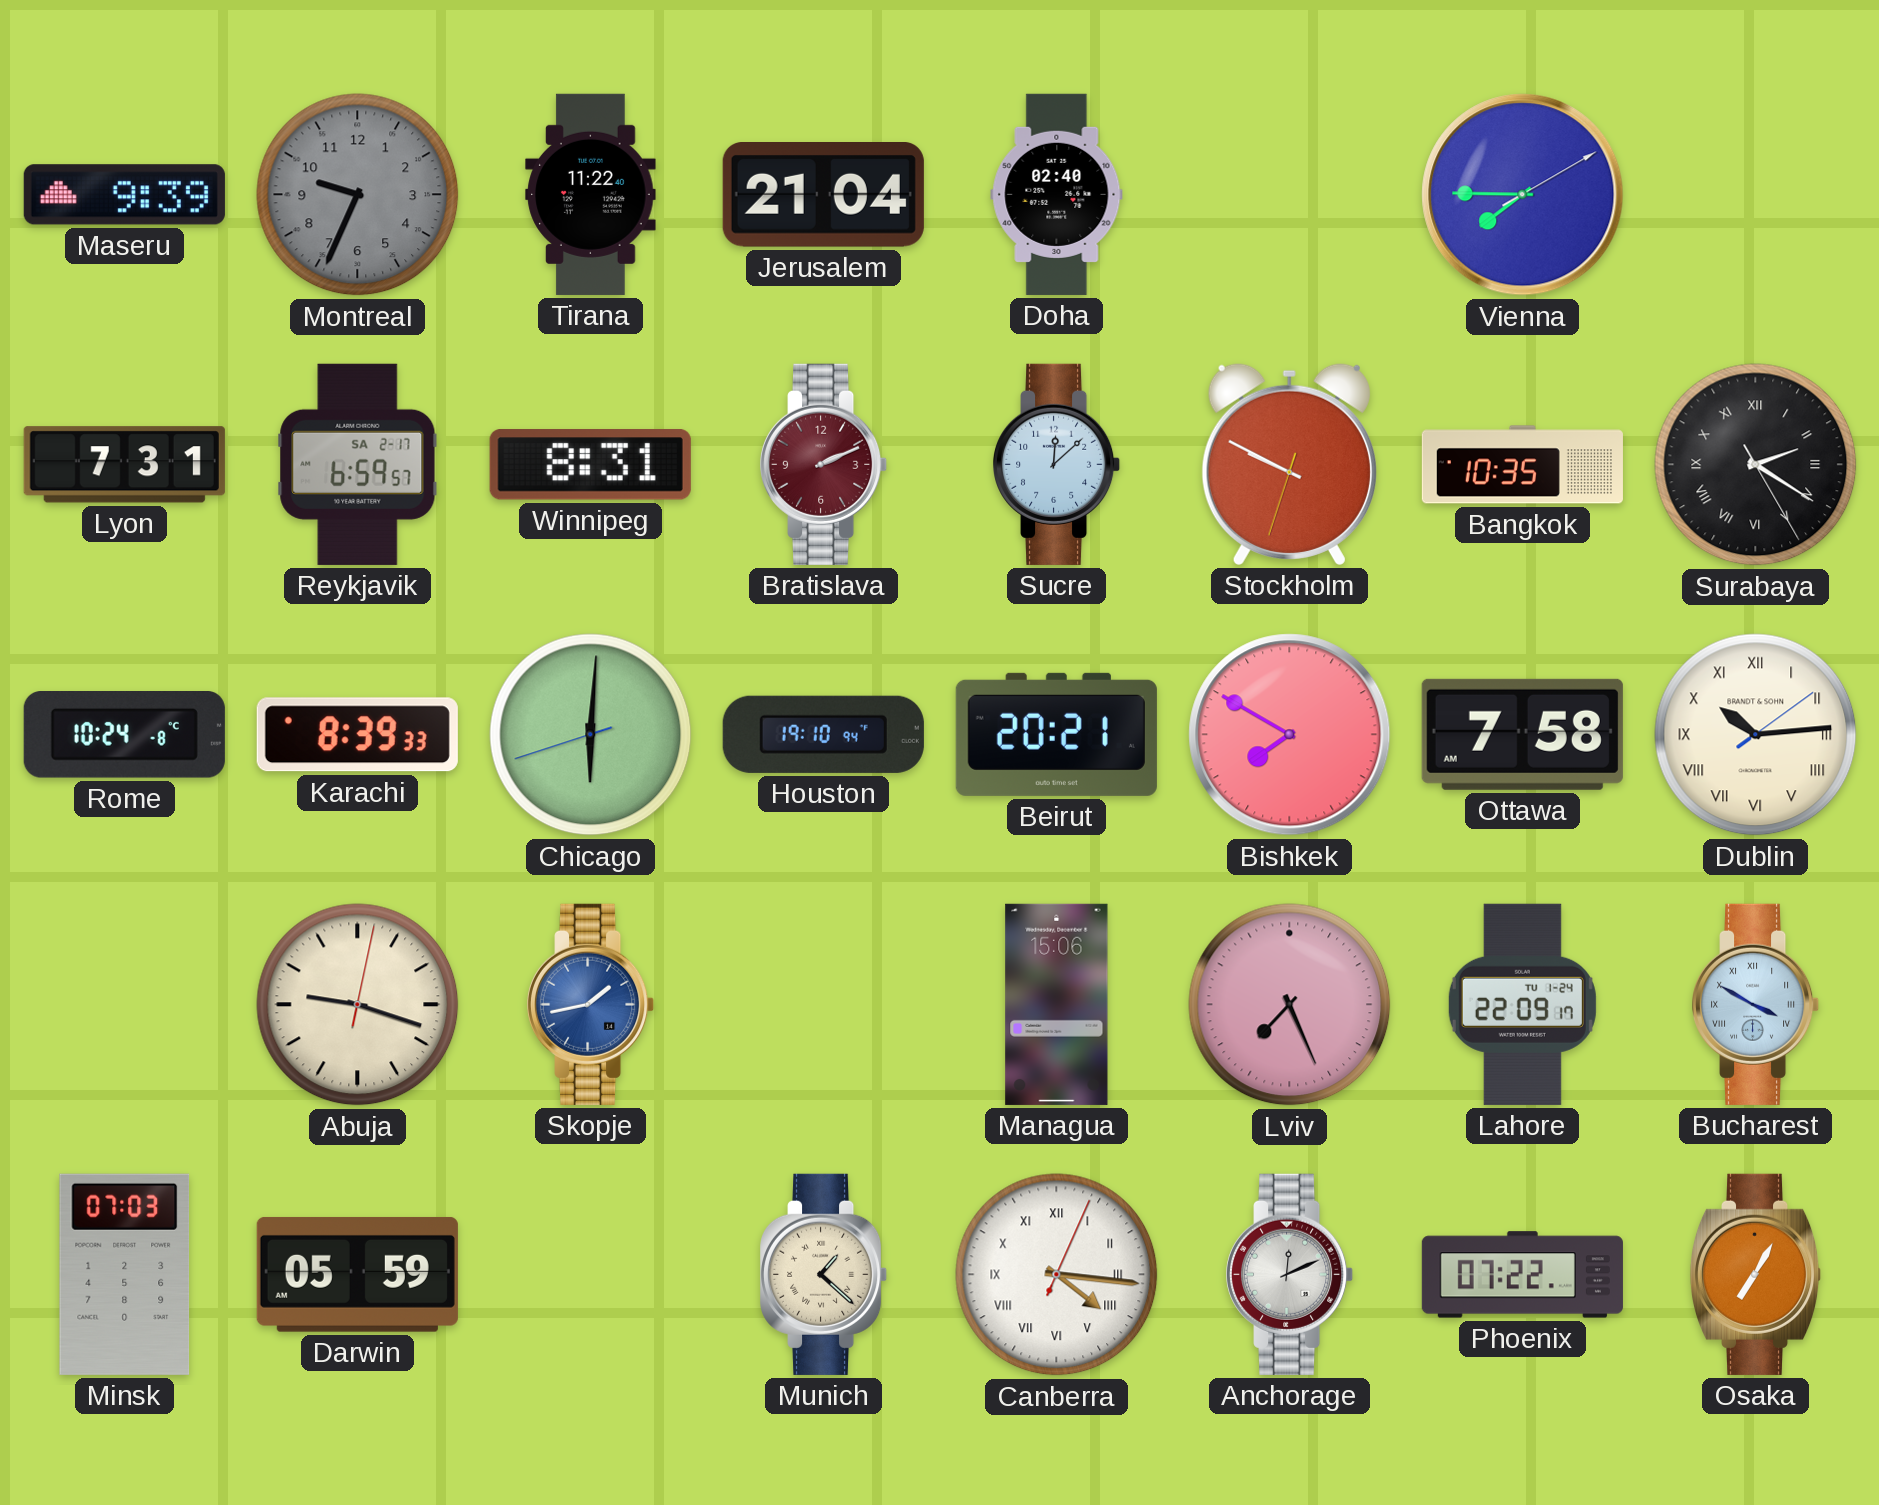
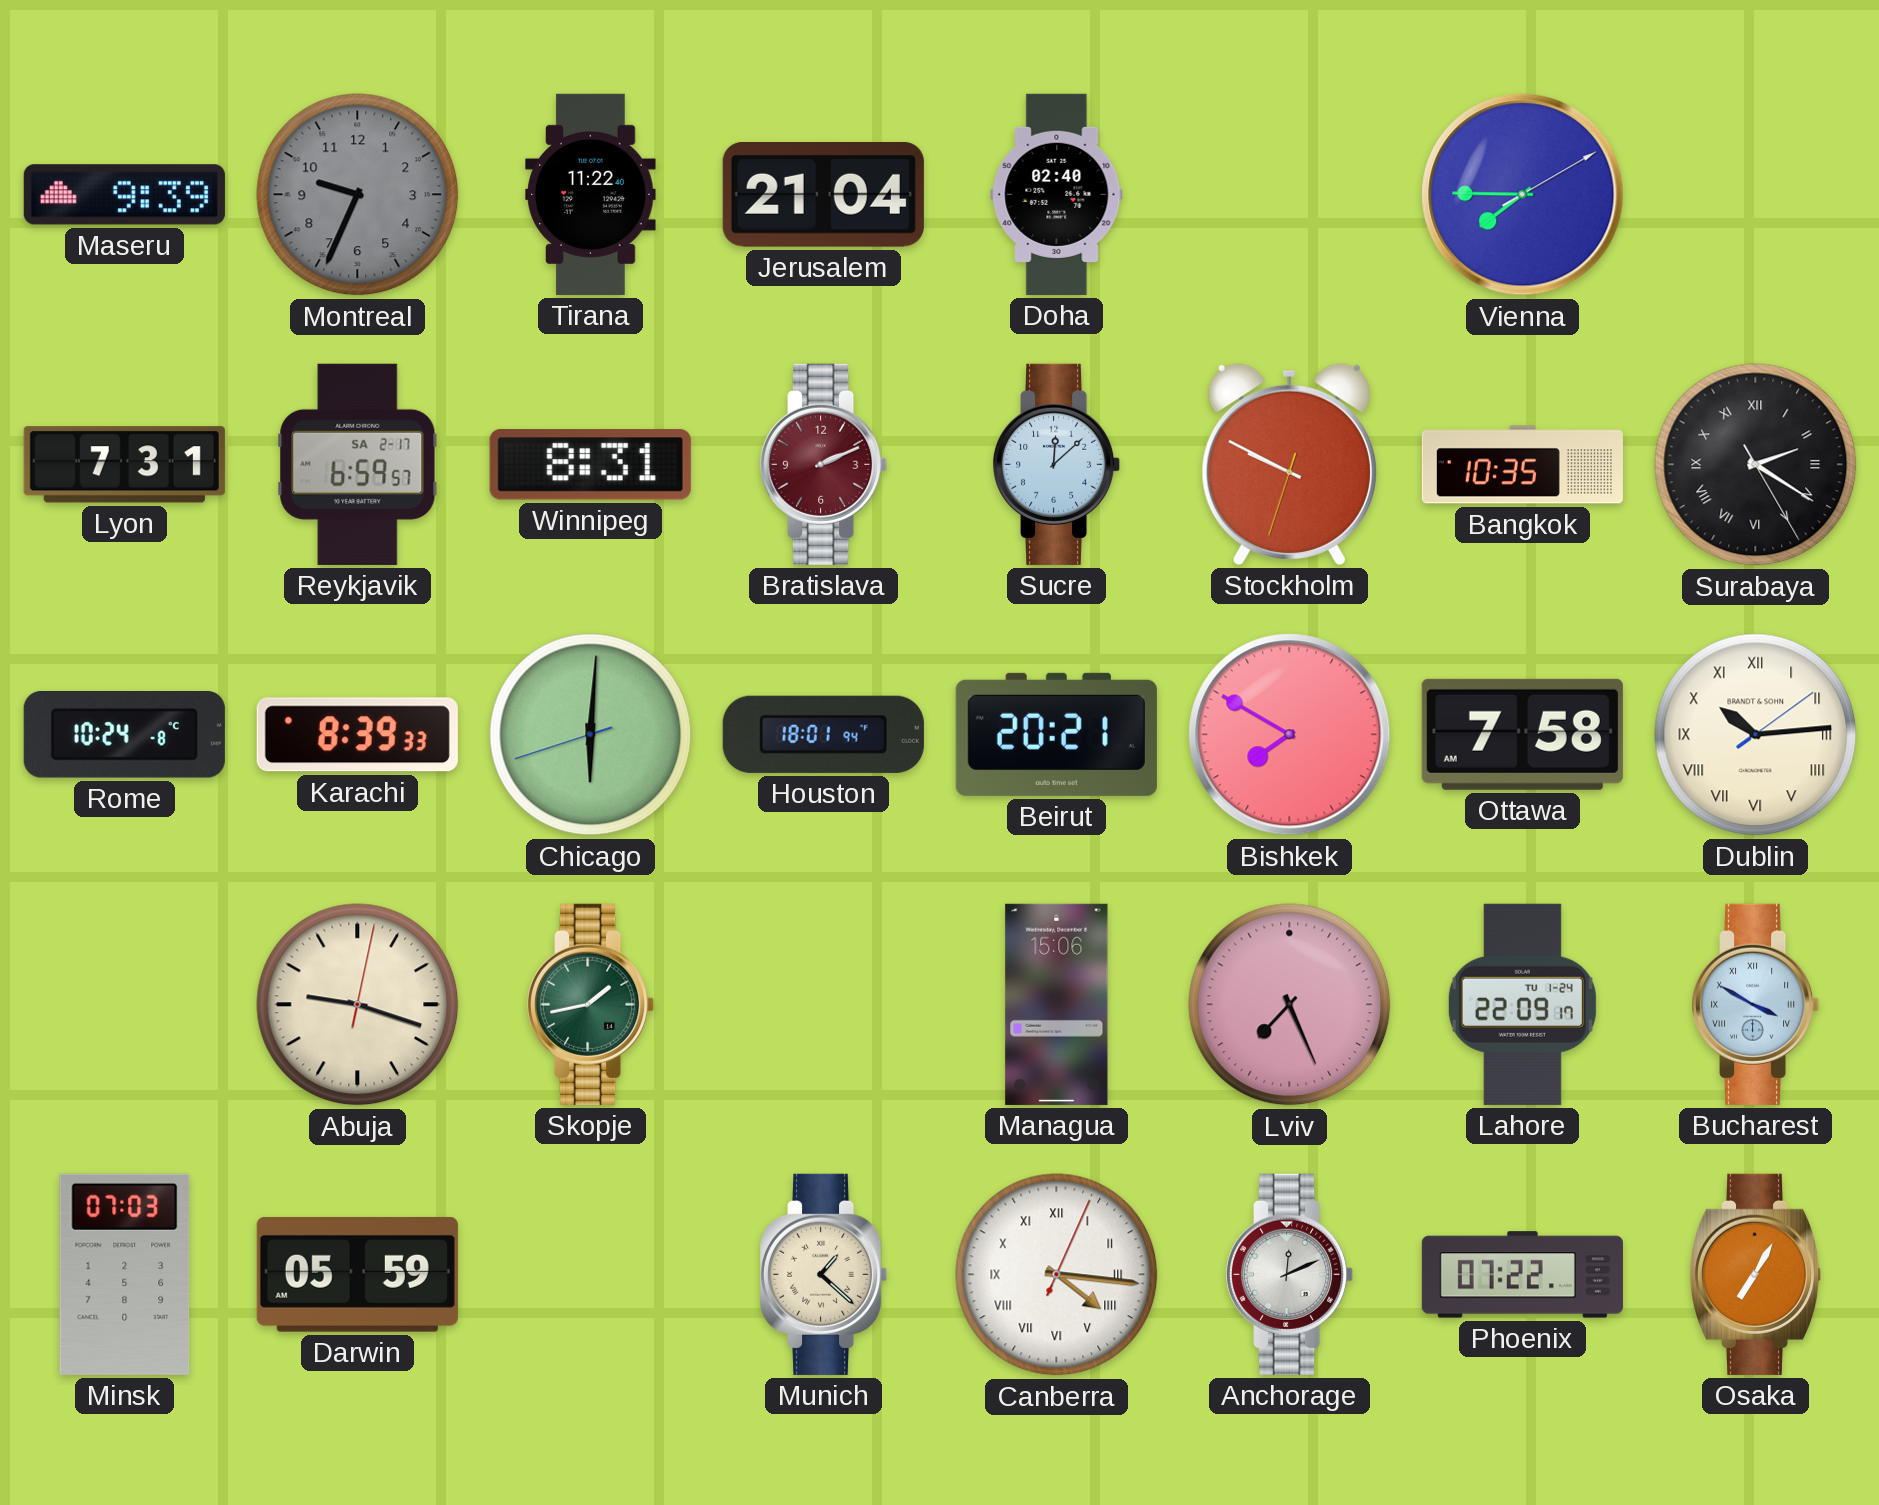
Houston: 19:10 -> 18:01
Skopje dial: blue -> green
